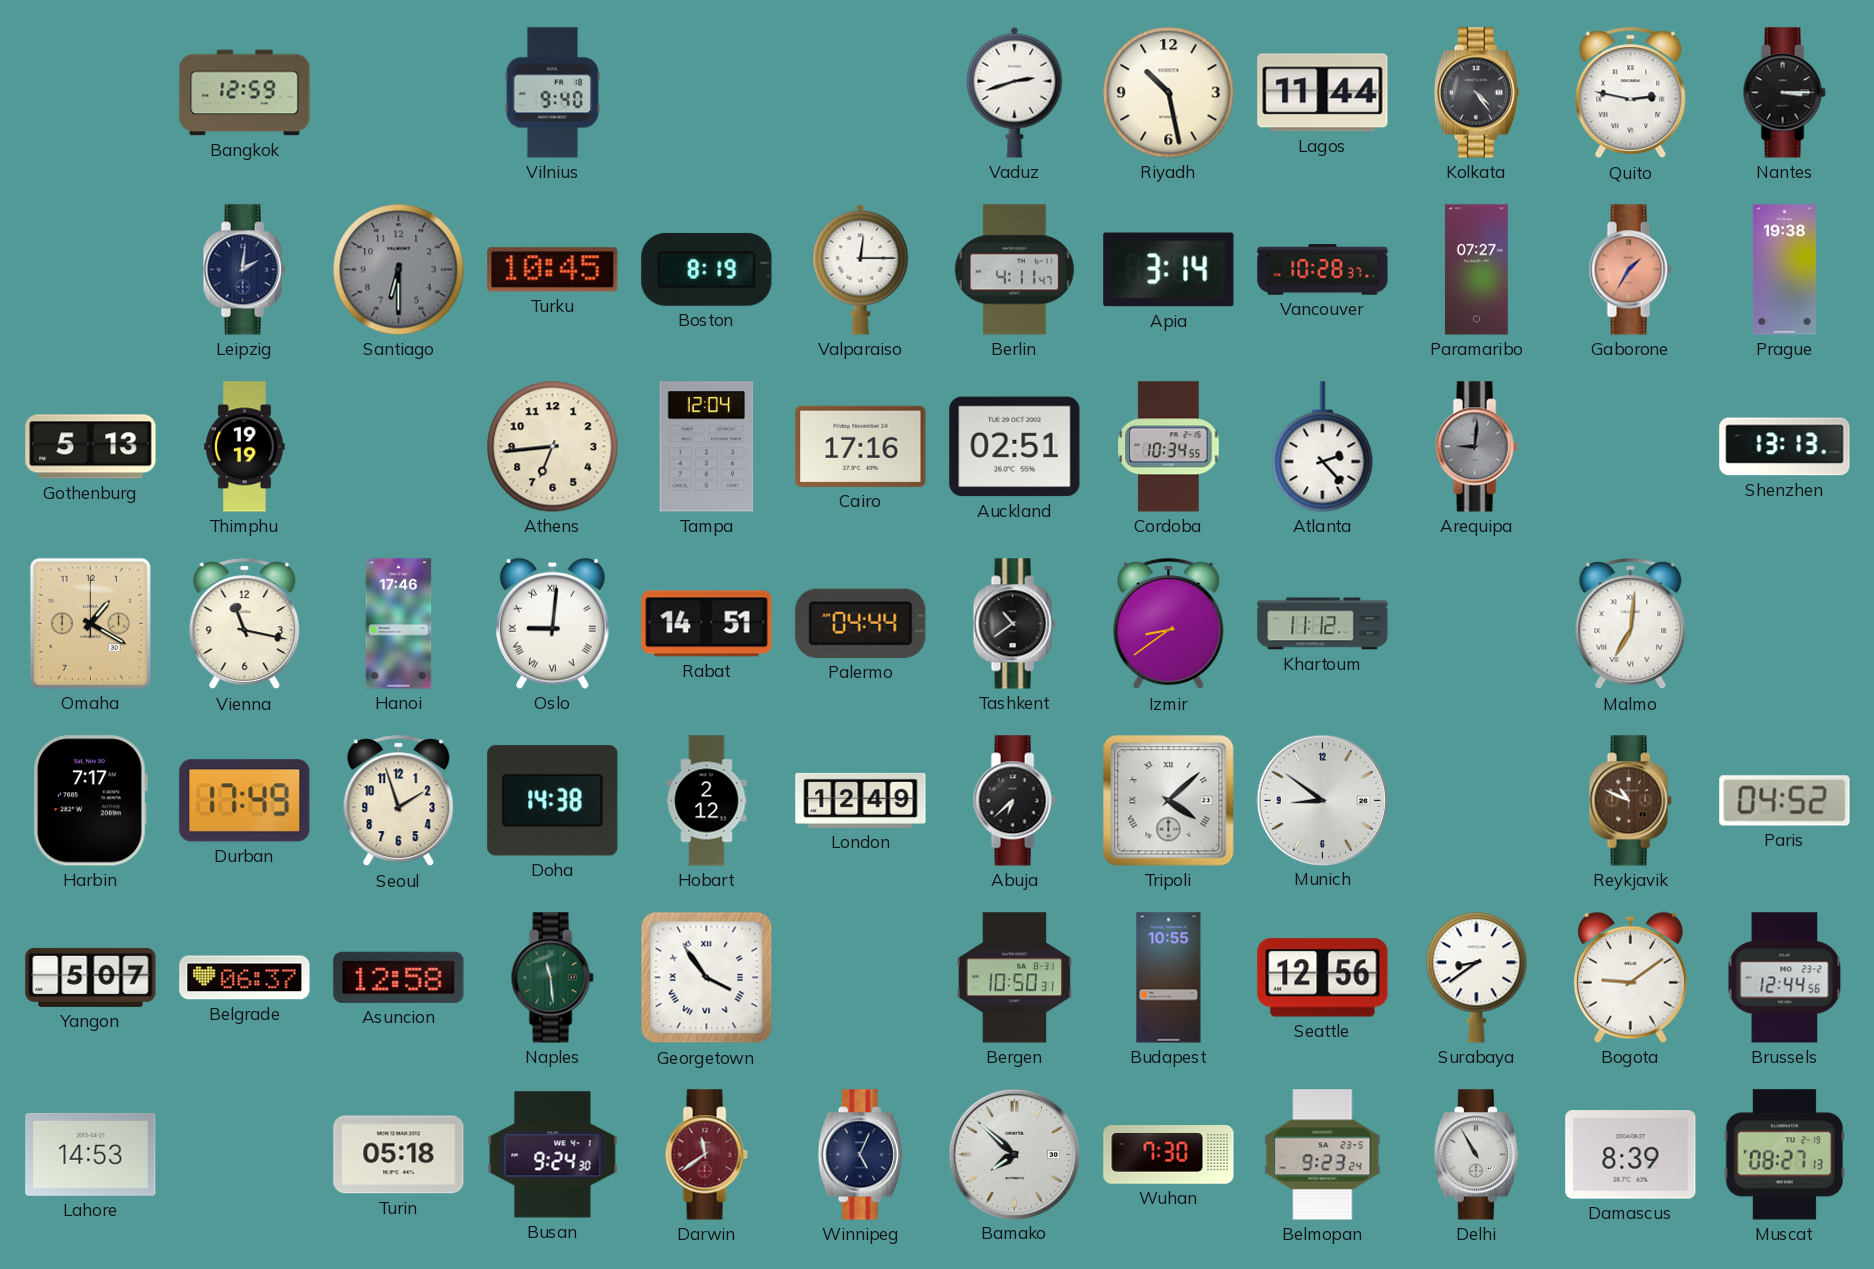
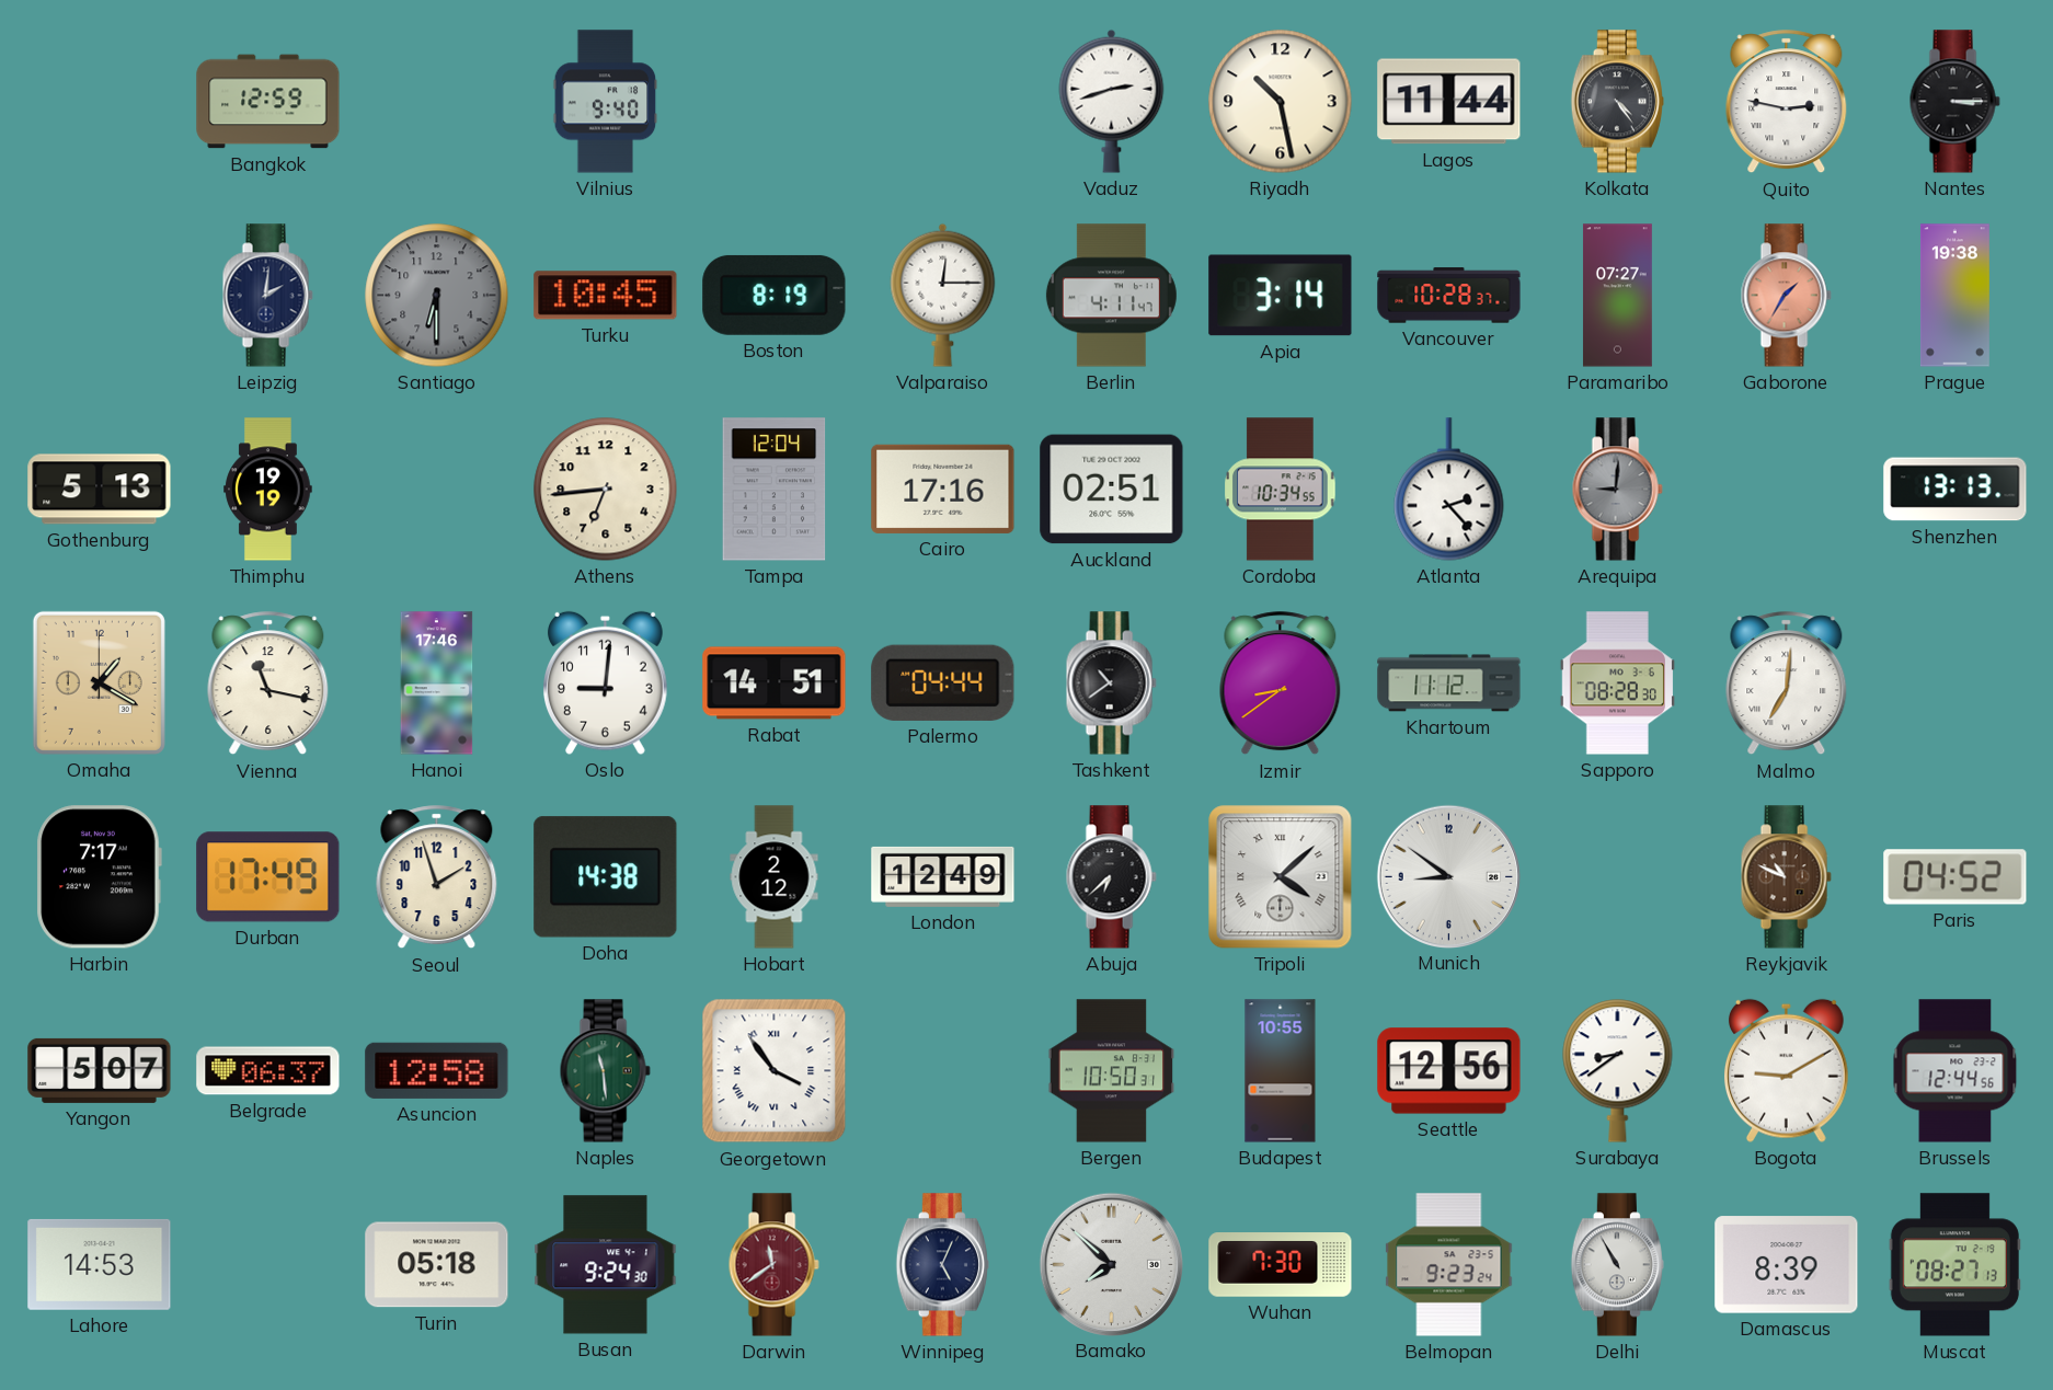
Oslo numerals: Roman -> Arabic
Sapporo: none -> 08:28
Bogota: 9:09 -> 9:10
